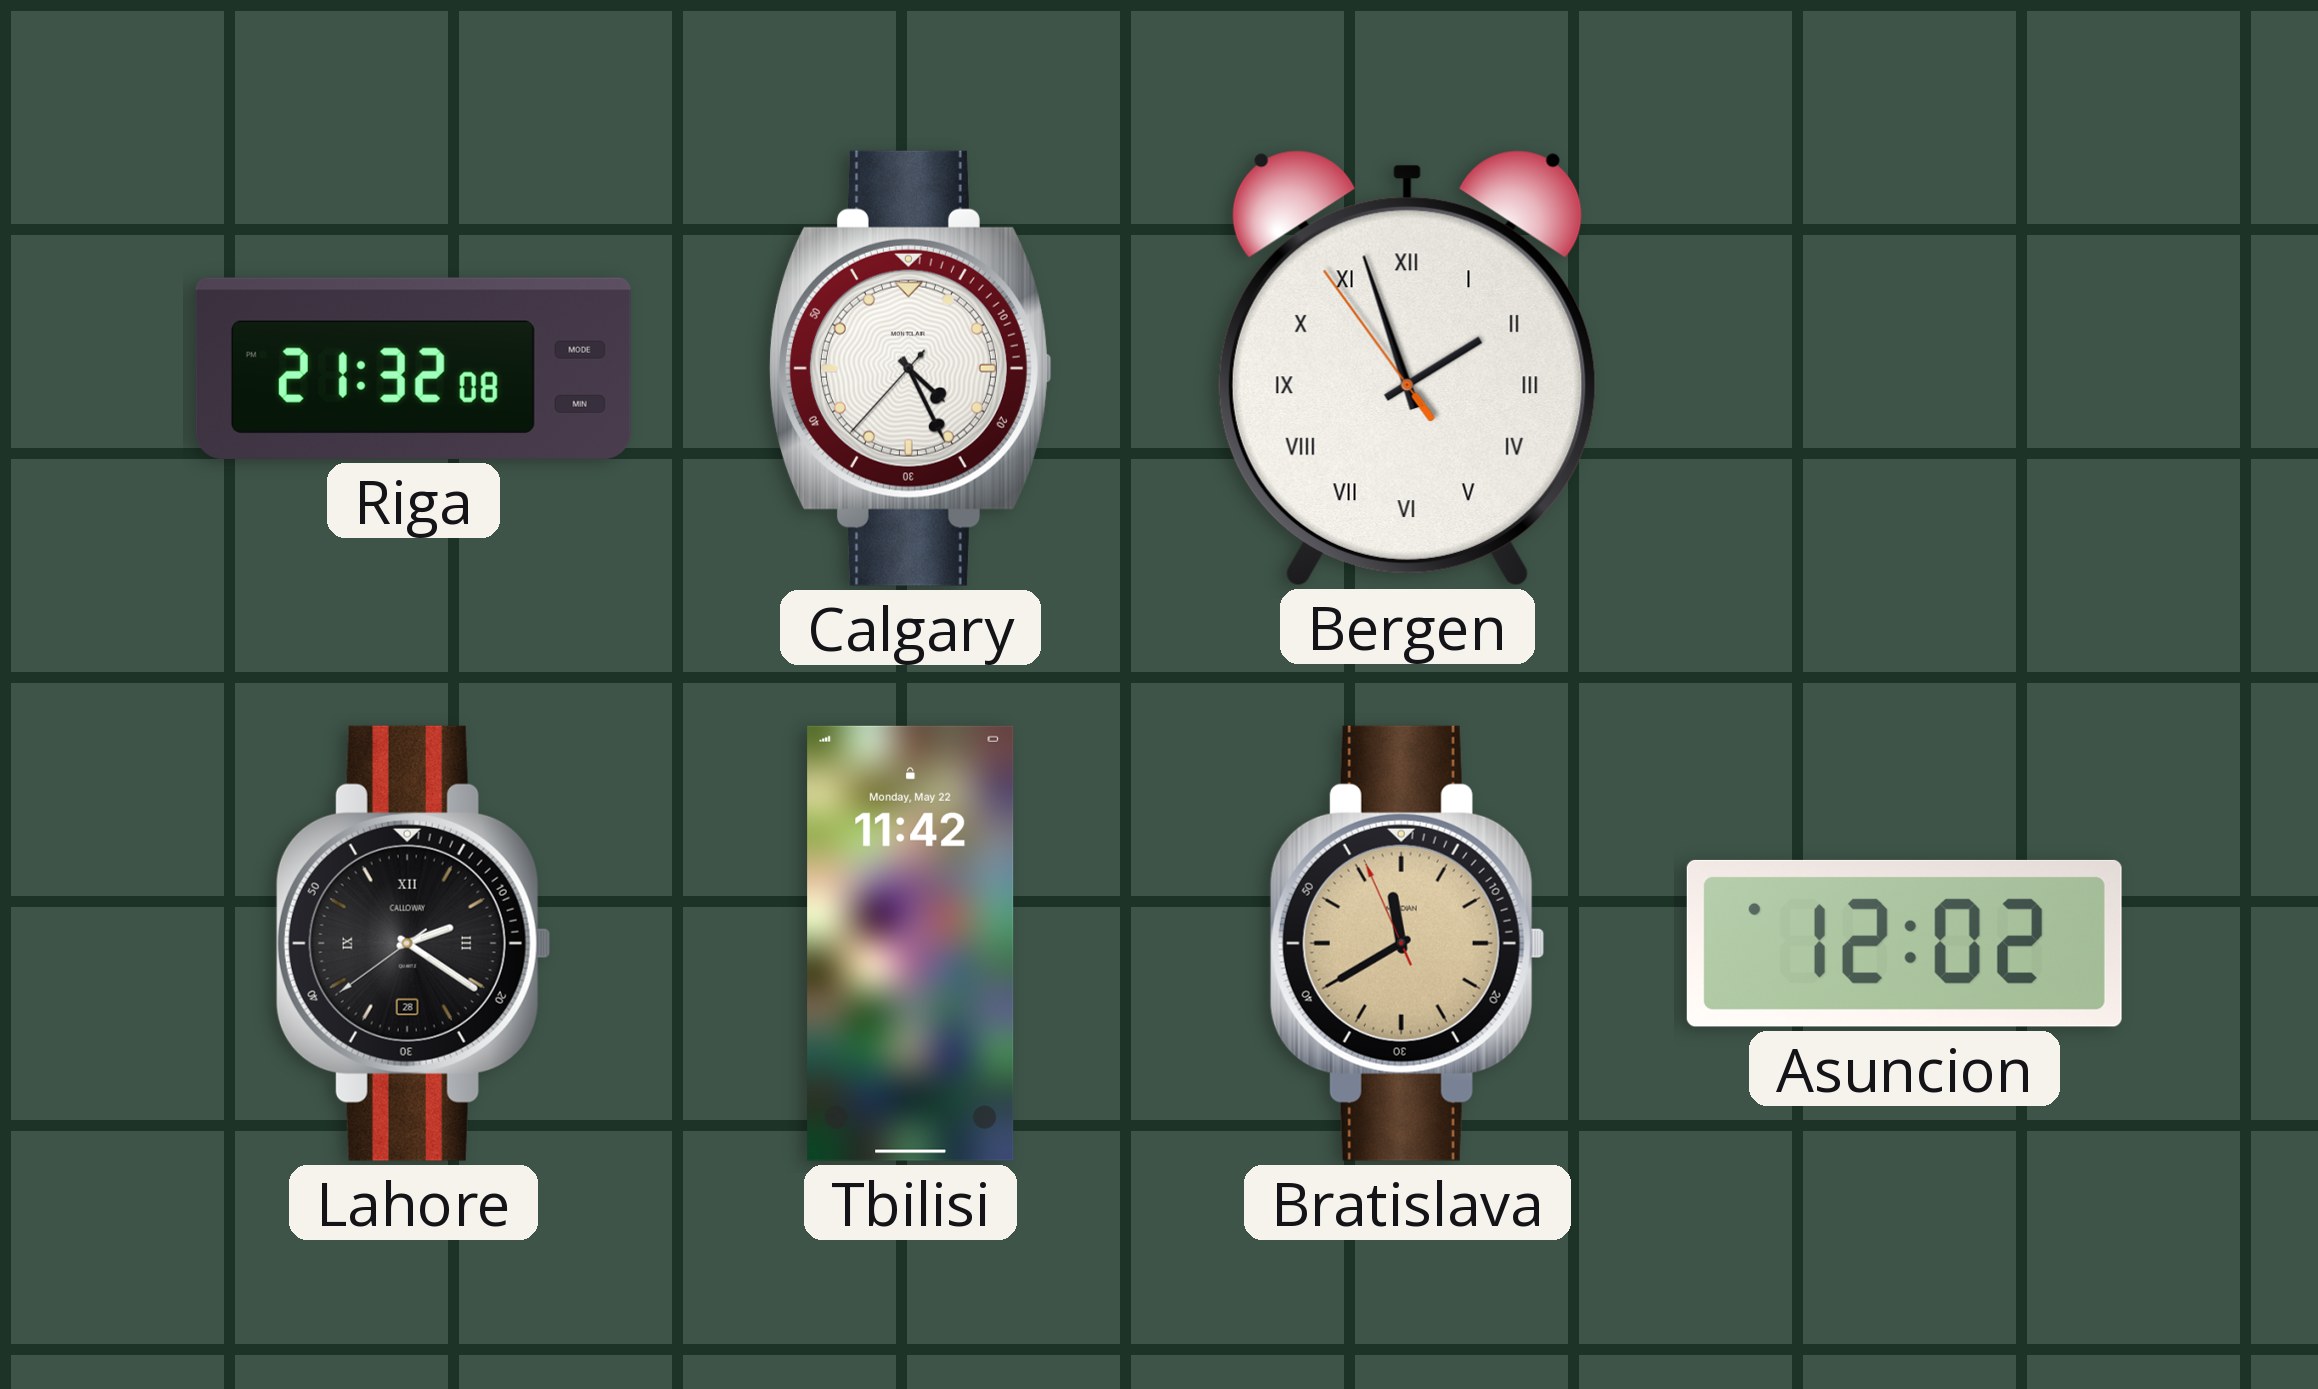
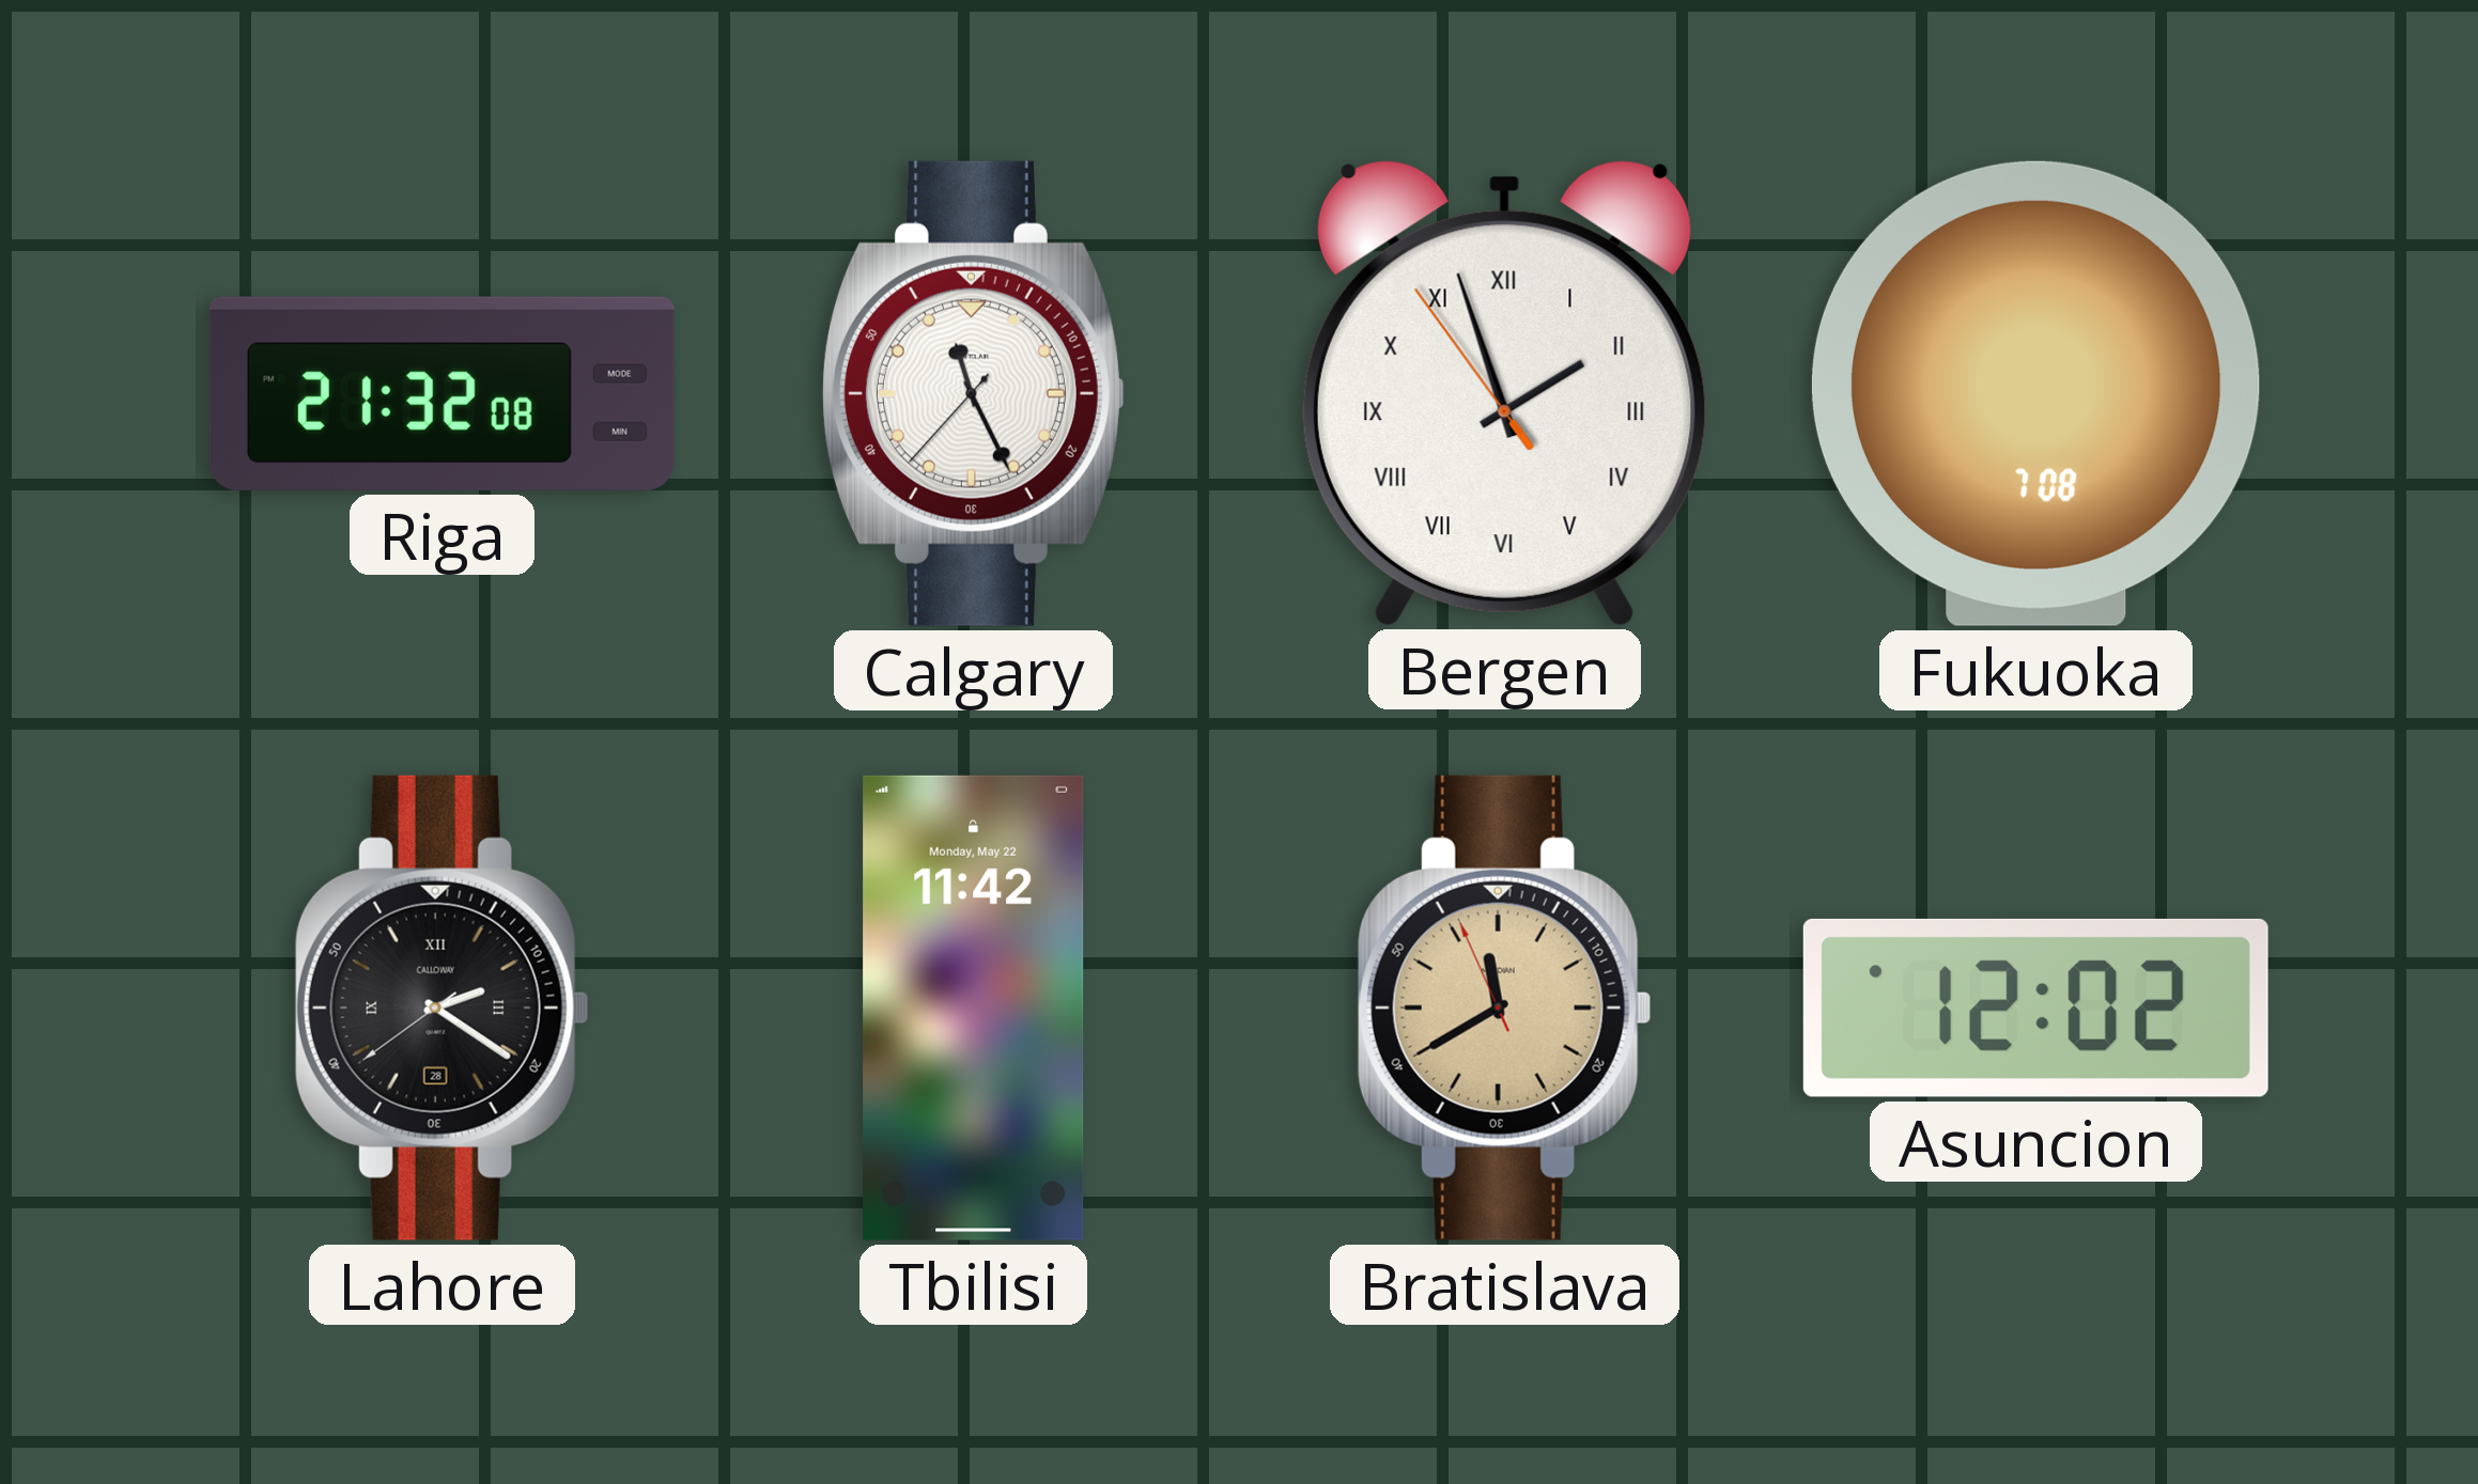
Calgary: 4:25 -> 11:25
Fukuoka: none -> 7:08
